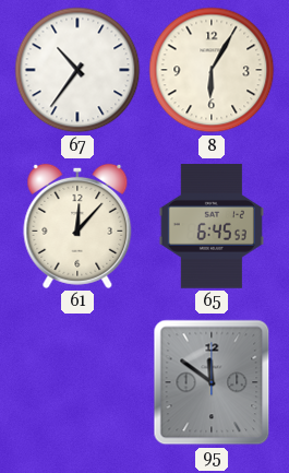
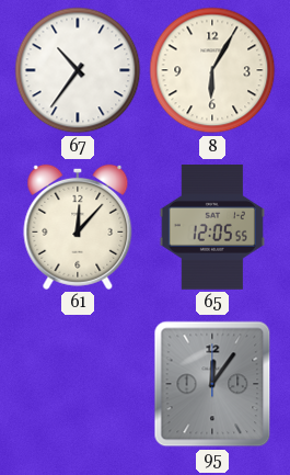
65: 6:45 -> 12:05
95: 11:51 -> 12:06
